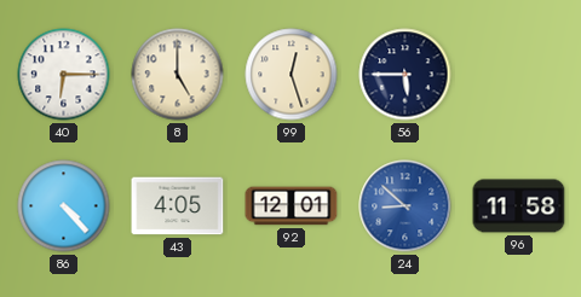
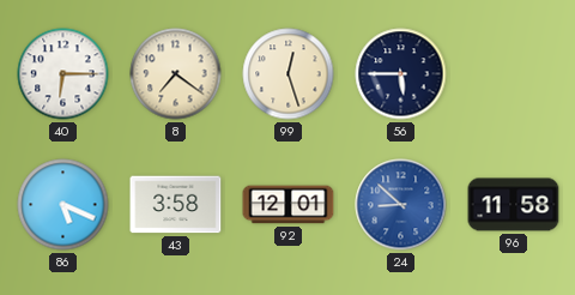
8: 5:00 -> 7:21
86: 4:23 -> 5:19
43: 4:05 -> 3:58
